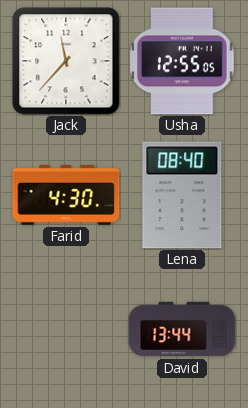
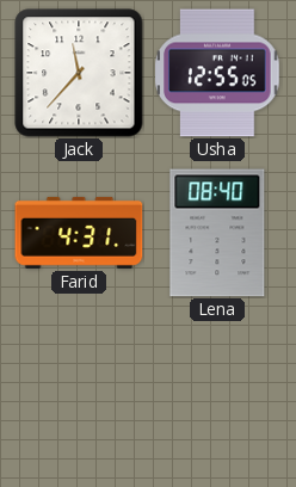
Farid: 4:30 -> 4:31
David: 13:44 -> none
